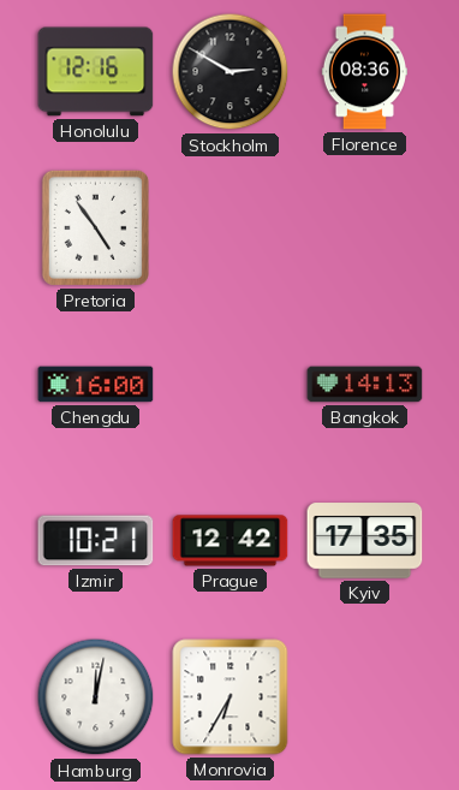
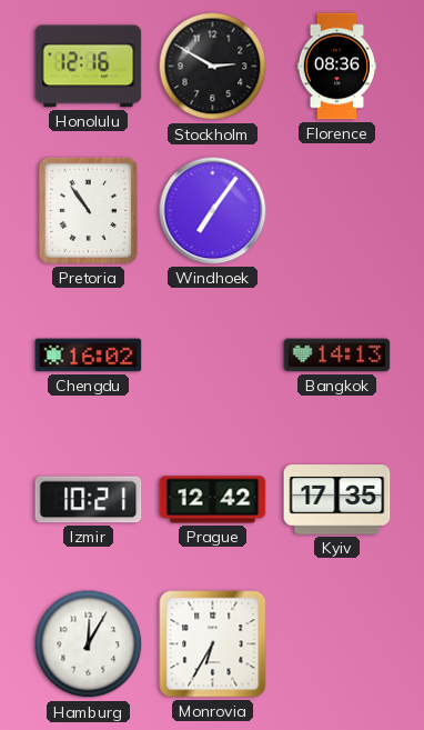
Pretoria: 4:54 -> 10:54
Windhoek: none -> 7:06
Chengdu: 16:00 -> 16:02
Hamburg: 12:02 -> 12:05
